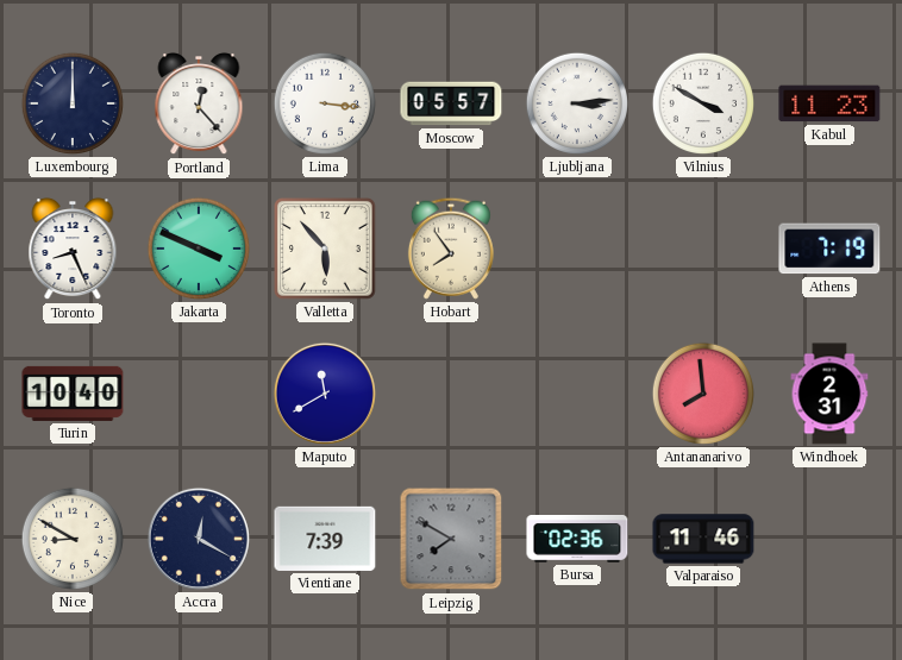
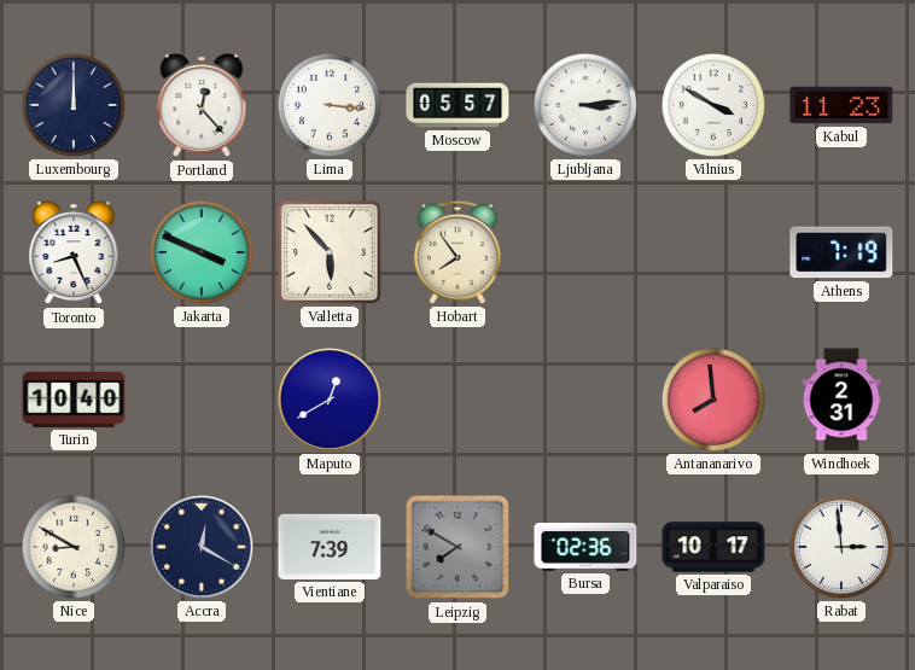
Maputo: 11:40 -> 12:40
Valparaiso: 11:46 -> 10:17
Rabat: none -> 2:59
